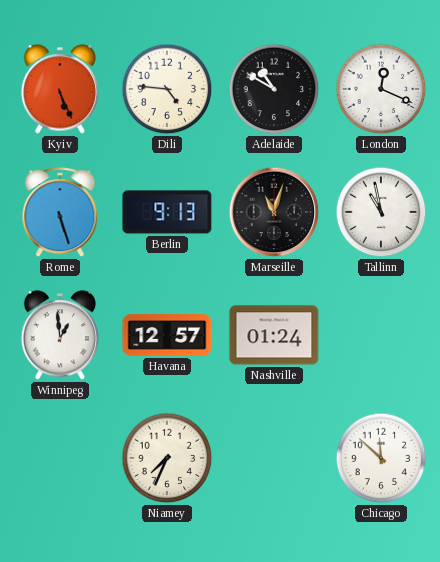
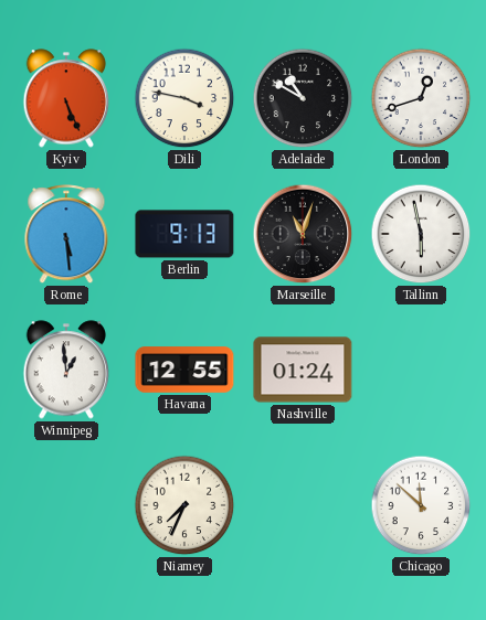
Dili: 4:46 -> 3:47
London: 12:19 -> 12:42
Rome: 5:27 -> 5:29
Tallinn: 10:58 -> 5:58
Havana: 12:57 -> 12:55
